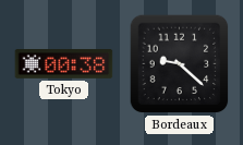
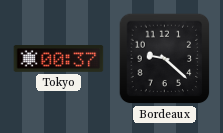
Tokyo: 00:38 -> 00:37
